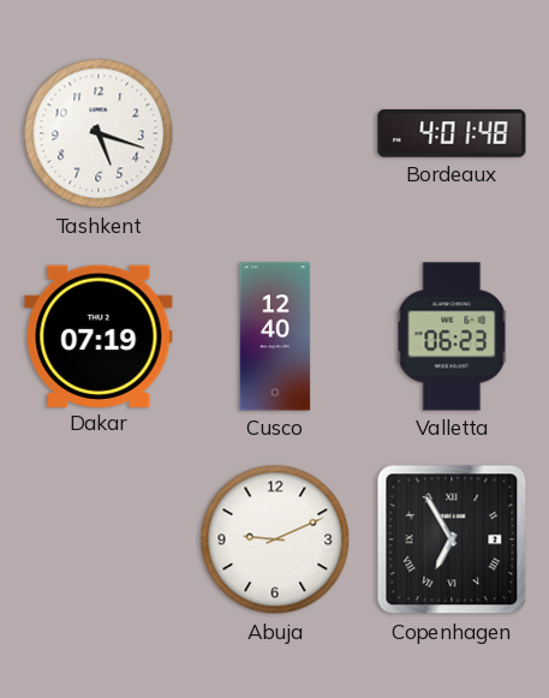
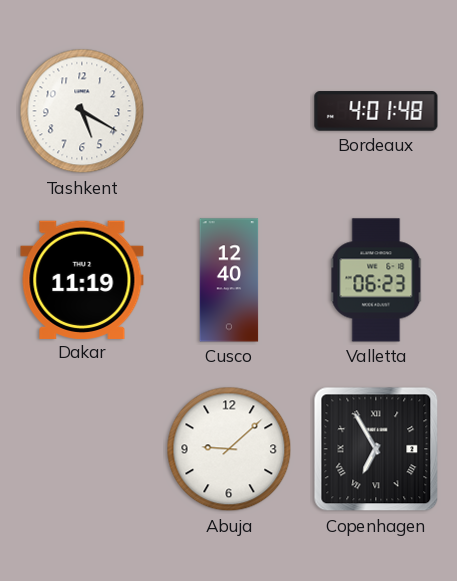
Tashkent: 5:18 -> 5:20
Dakar: 07:19 -> 11:19
Abuja: 9:11 -> 9:08
